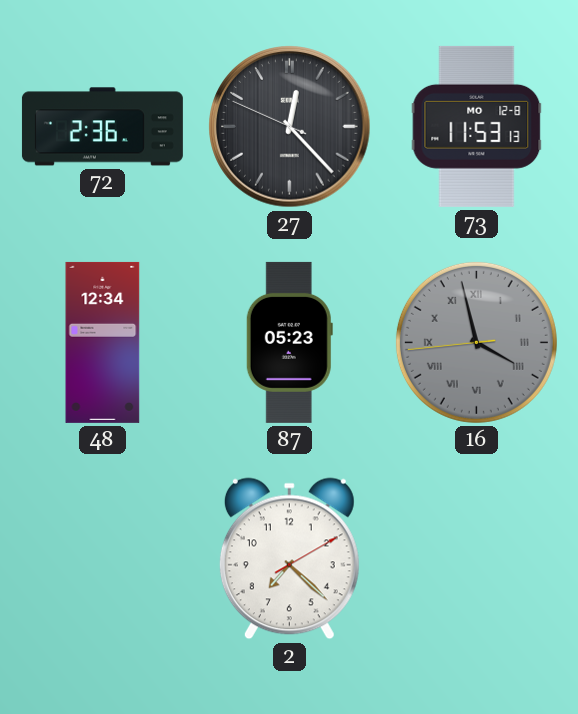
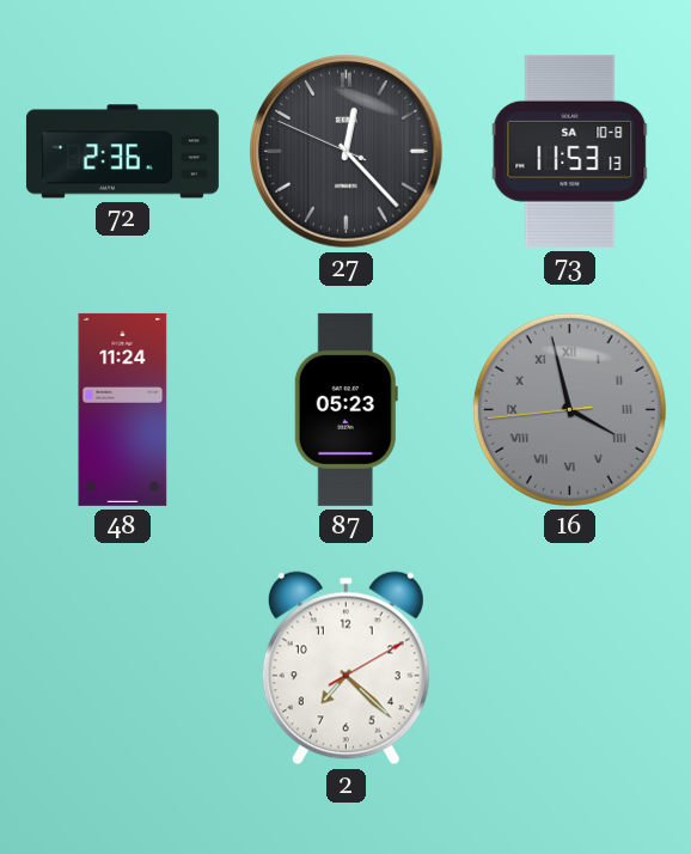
73 date: MO 12-8 -> SA 10-8
48: 12:34 -> 11:24
